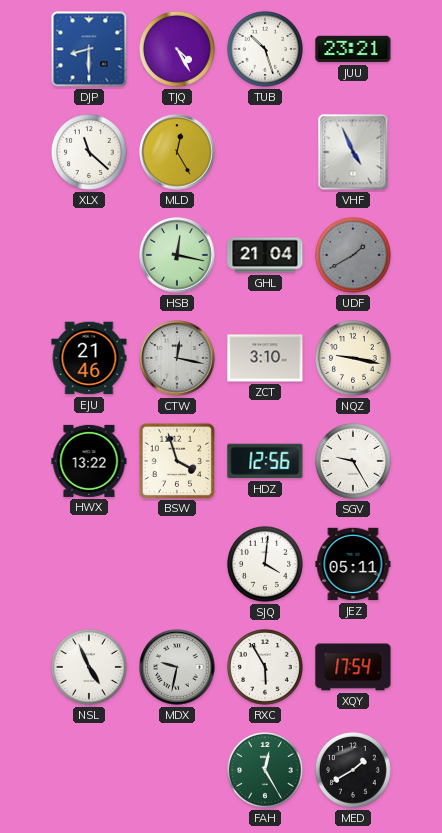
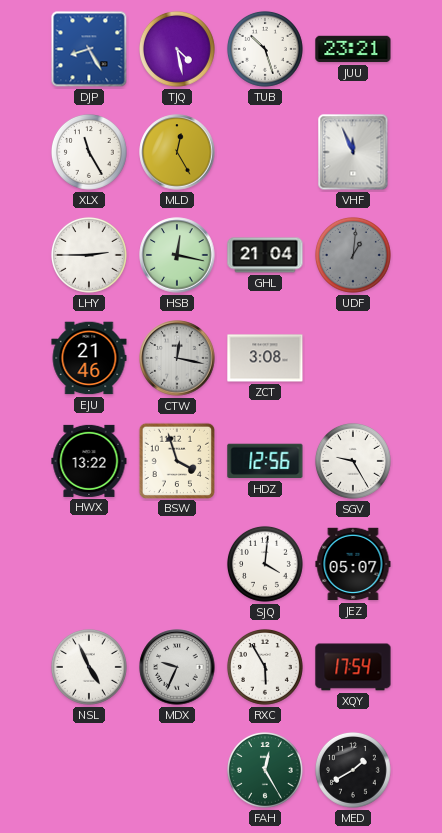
DJP: 8:30 -> 8:25
TJQ: 4:25 -> 4:28
XLX: 11:22 -> 11:25
VHF: 4:56 -> 11:56
LHY: none -> 2:45
UDF: 1:40 -> 1:01
ZCT: 3:10 -> 3:08
NQZ: 9:17 -> none
JEZ: 05:11 -> 05:07
MDX: 9:32 -> 9:34
